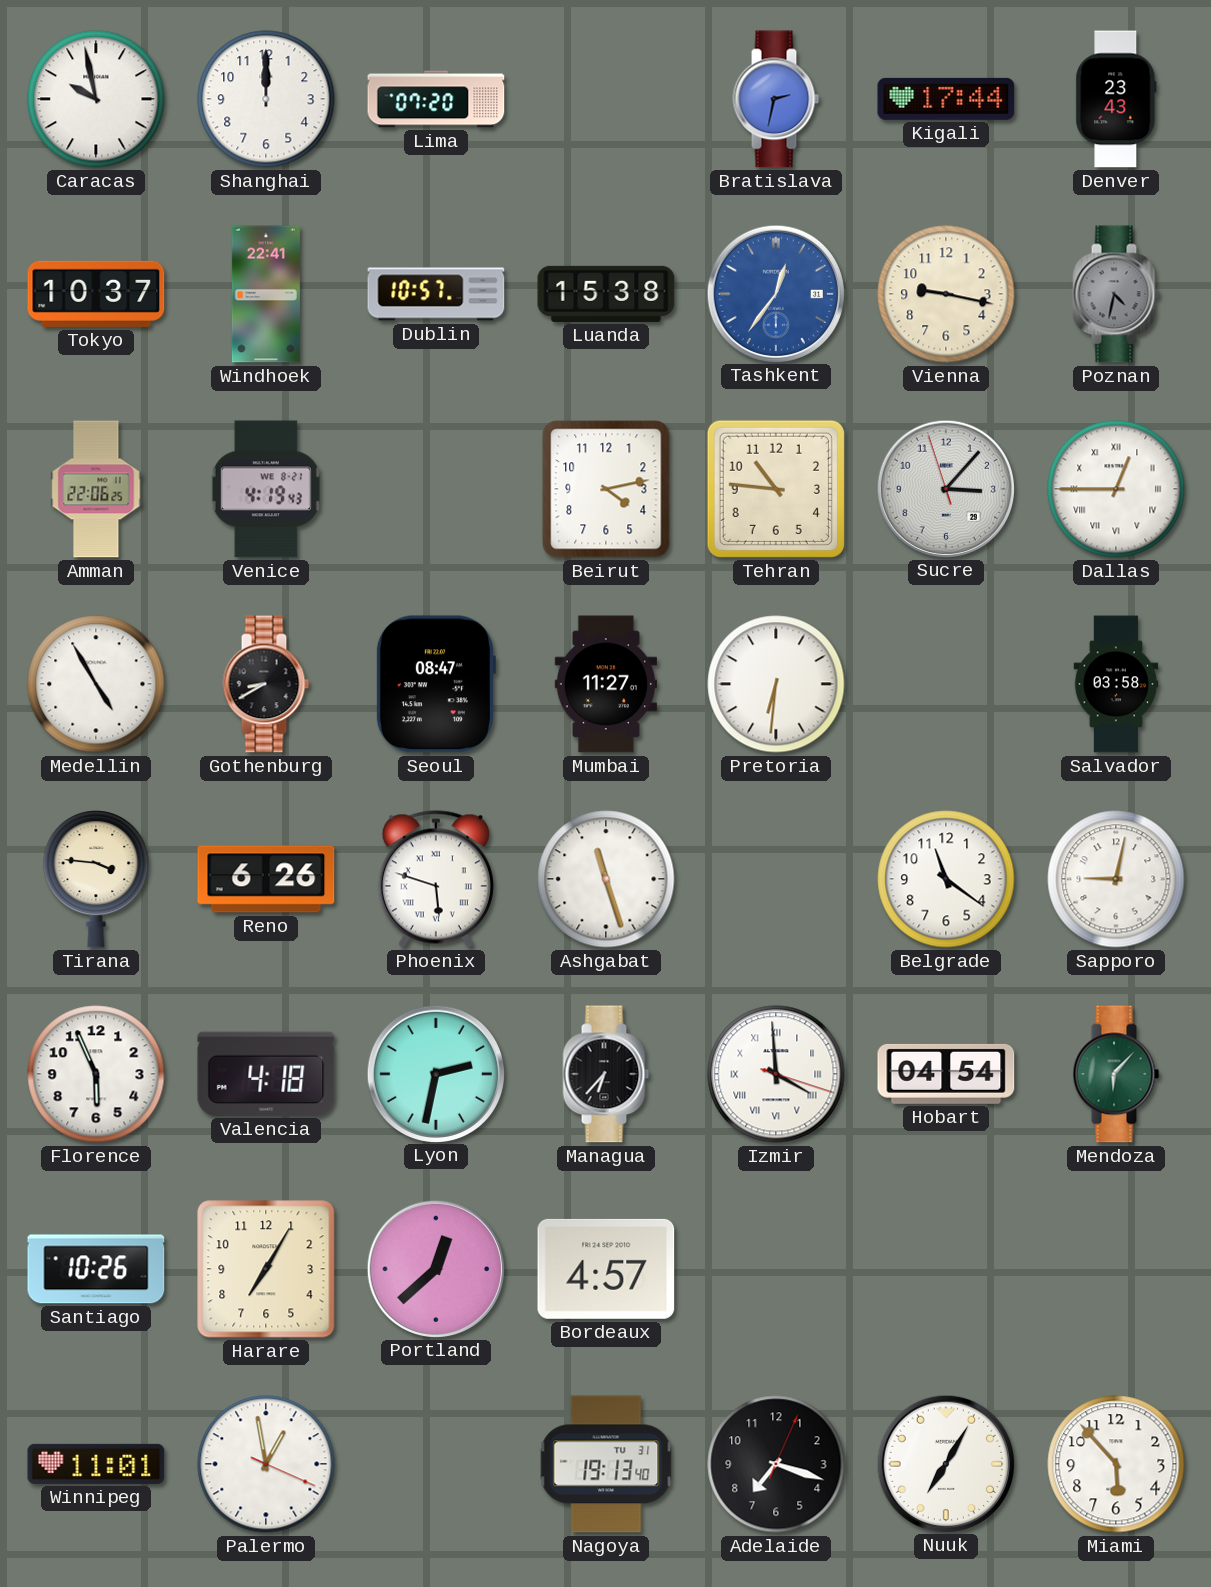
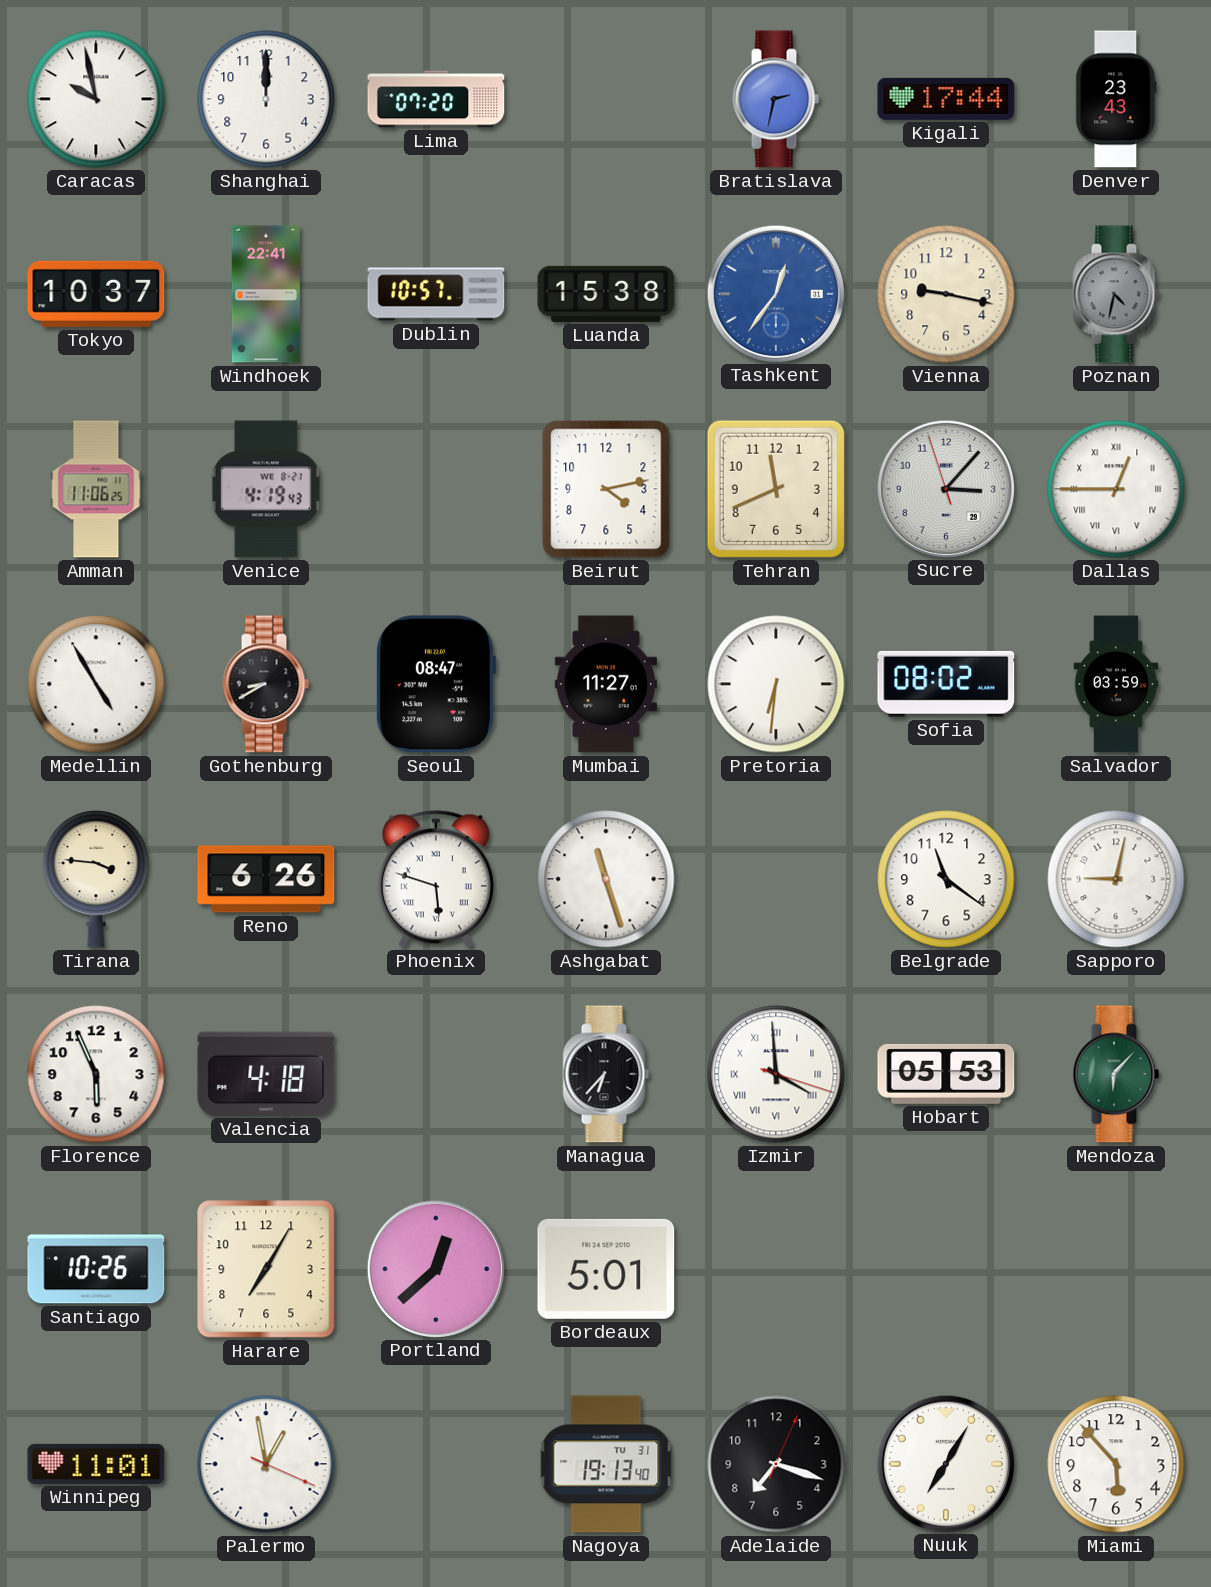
Amman: 22:06 -> 11:06
Tehran: 10:46 -> 11:41
Sofia: none -> 08:02
Salvador: 03:58 -> 03:59
Lyon: 2:32 -> none
Hobart: 04:54 -> 05:53
Bordeaux: 4:57 -> 5:01
